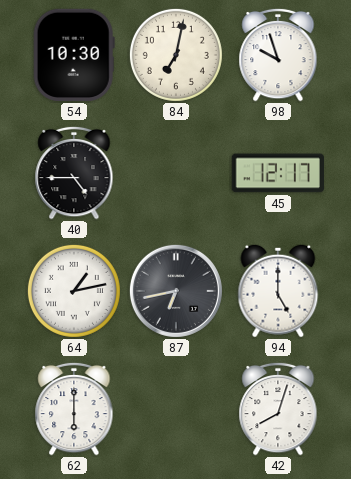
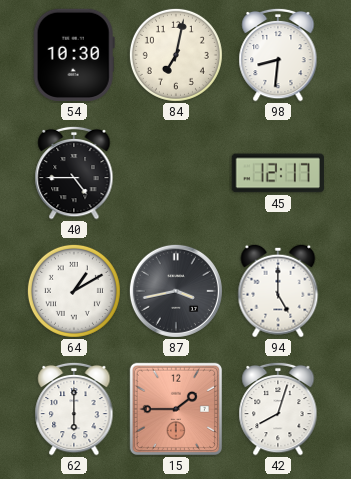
98: 9:57 -> 8:31
64: 1:13 -> 1:10
87: 6:43 -> 3:43
15: none -> 1:45
